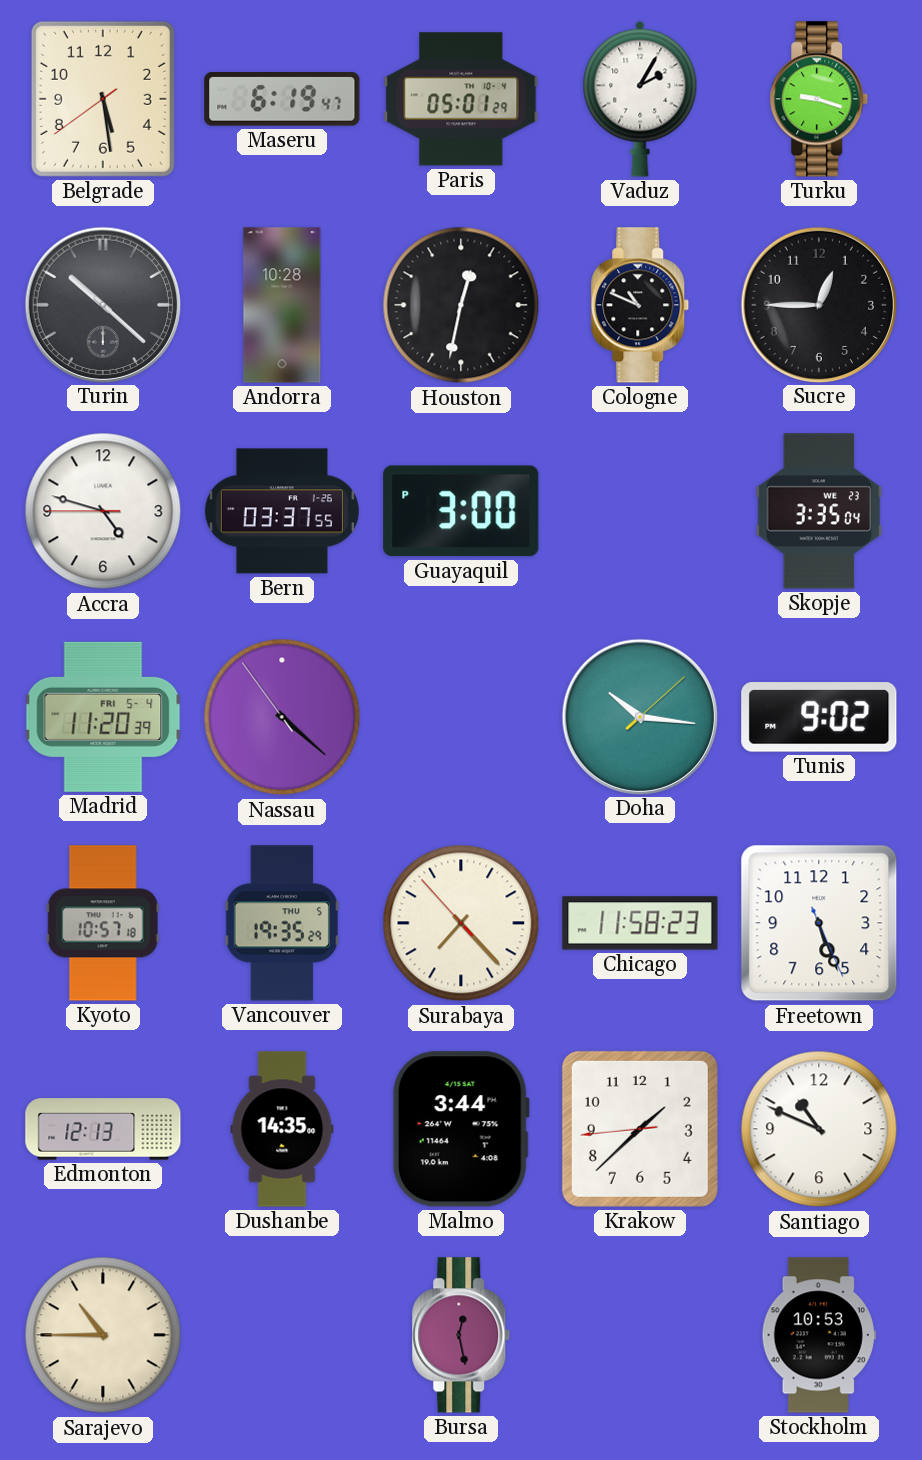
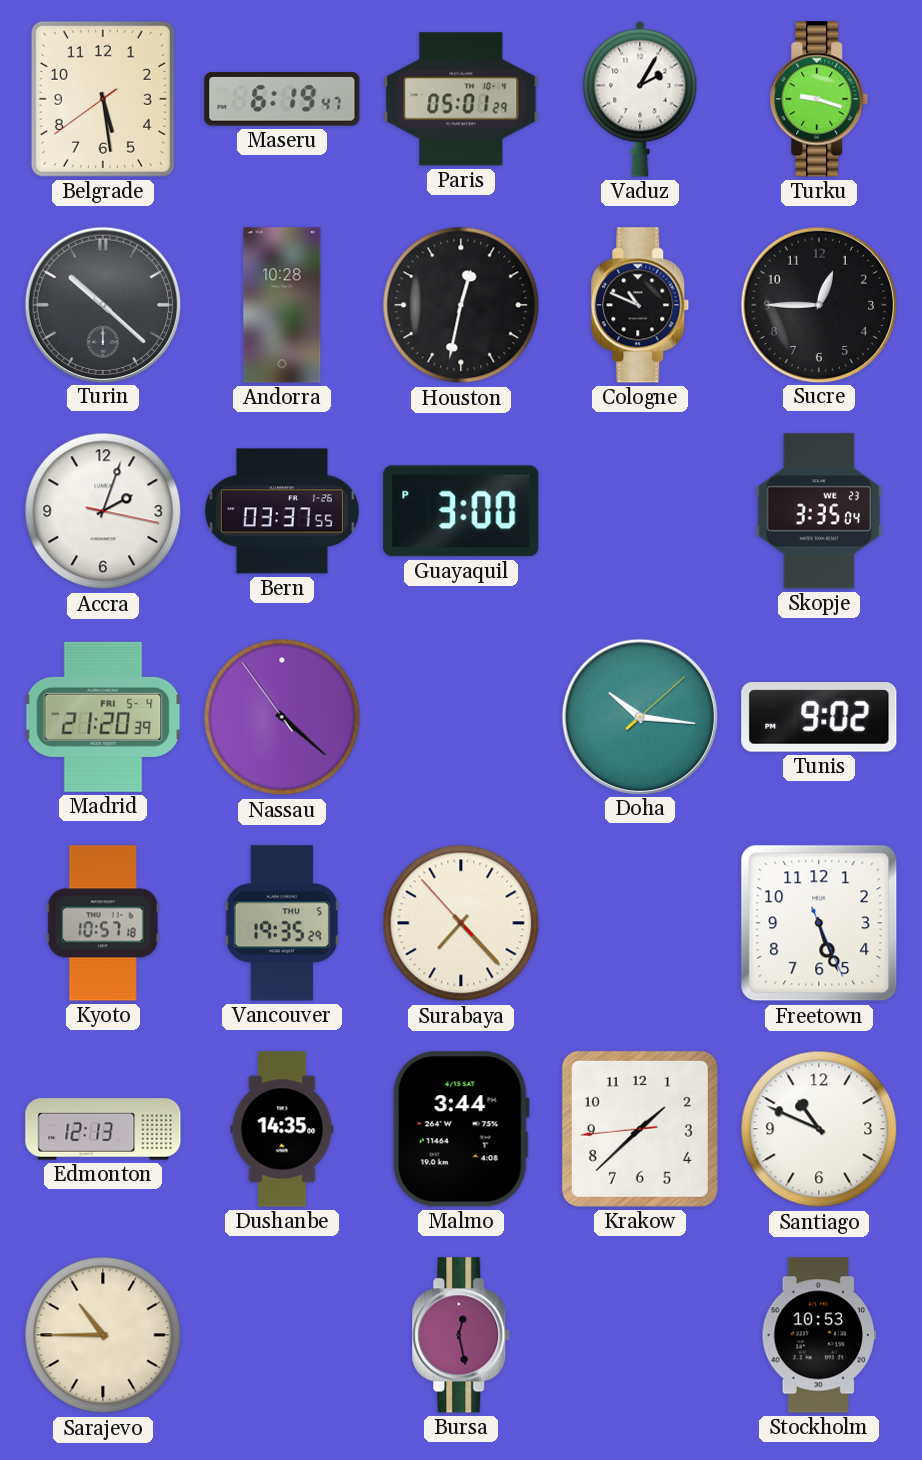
Accra: 4:47 -> 2:03
Madrid: 11:20 -> 21:20
Chicago: 11:58 -> none
